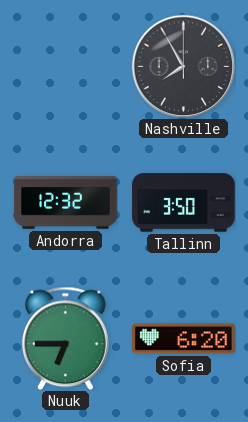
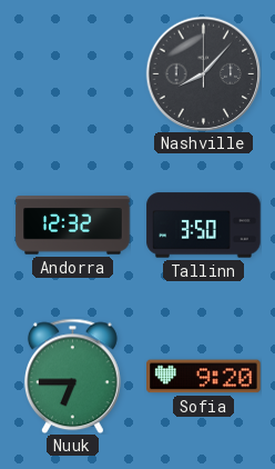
Nashville: 7:55 -> 8:07
Sofia: 6:20 -> 9:20
